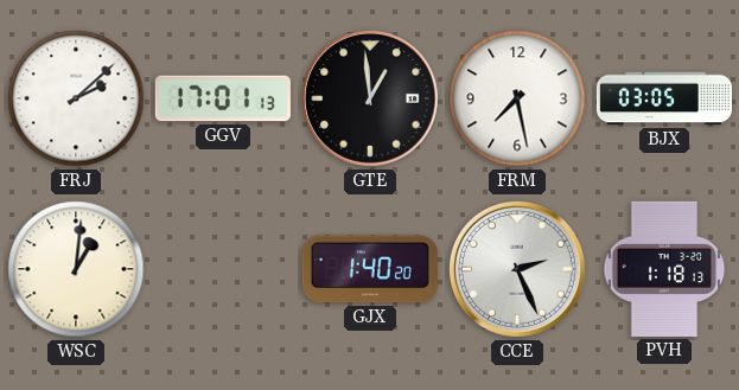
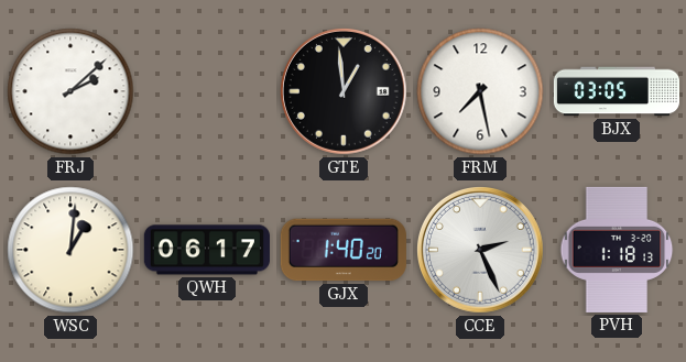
GGV: 17:01 -> none
QWH: none -> 06:17
